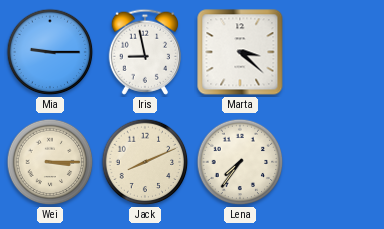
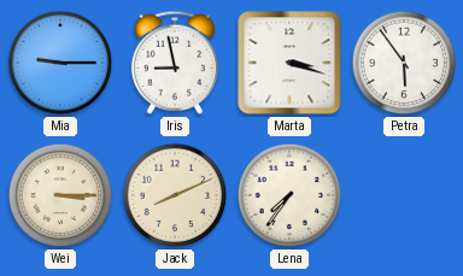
Marta: 3:22 -> 3:18
Petra: none -> 5:54
